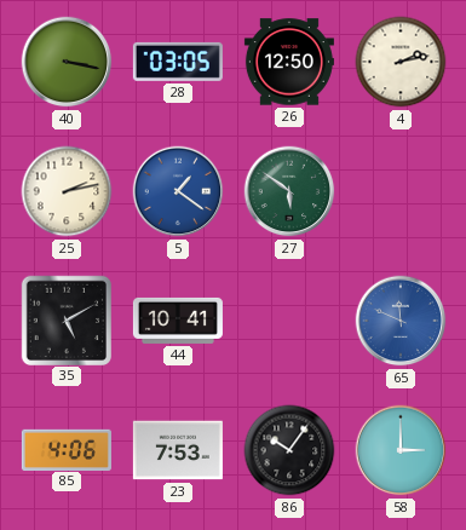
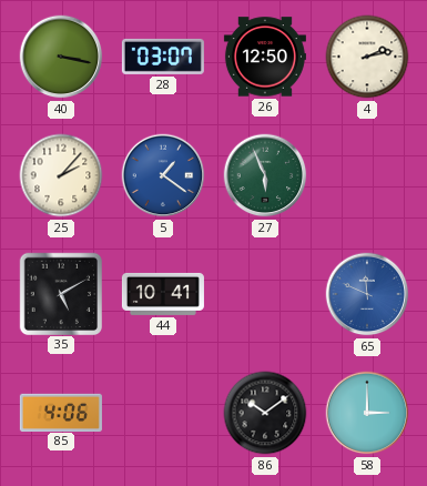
28: 03:05 -> 03:07
25: 2:13 -> 2:07
27: 5:51 -> 5:56
23: 7:53 -> none
86: 10:06 -> 10:09
